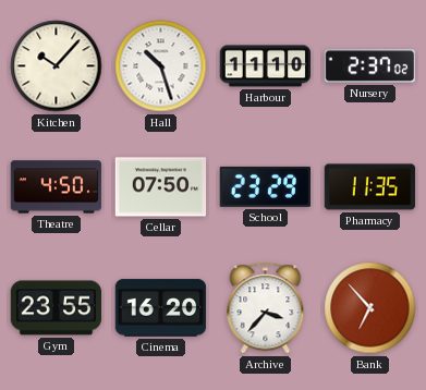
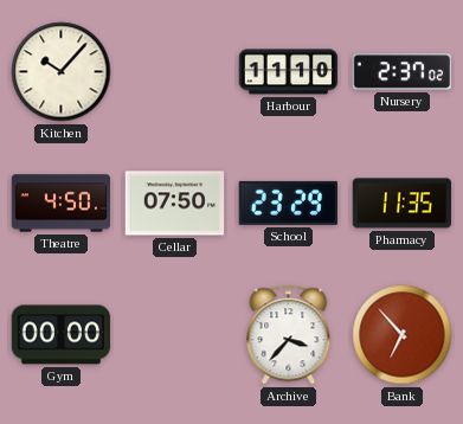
Hall: 10:27 -> none
Gym: 23:55 -> 00:00
Cinema: 16:20 -> none
